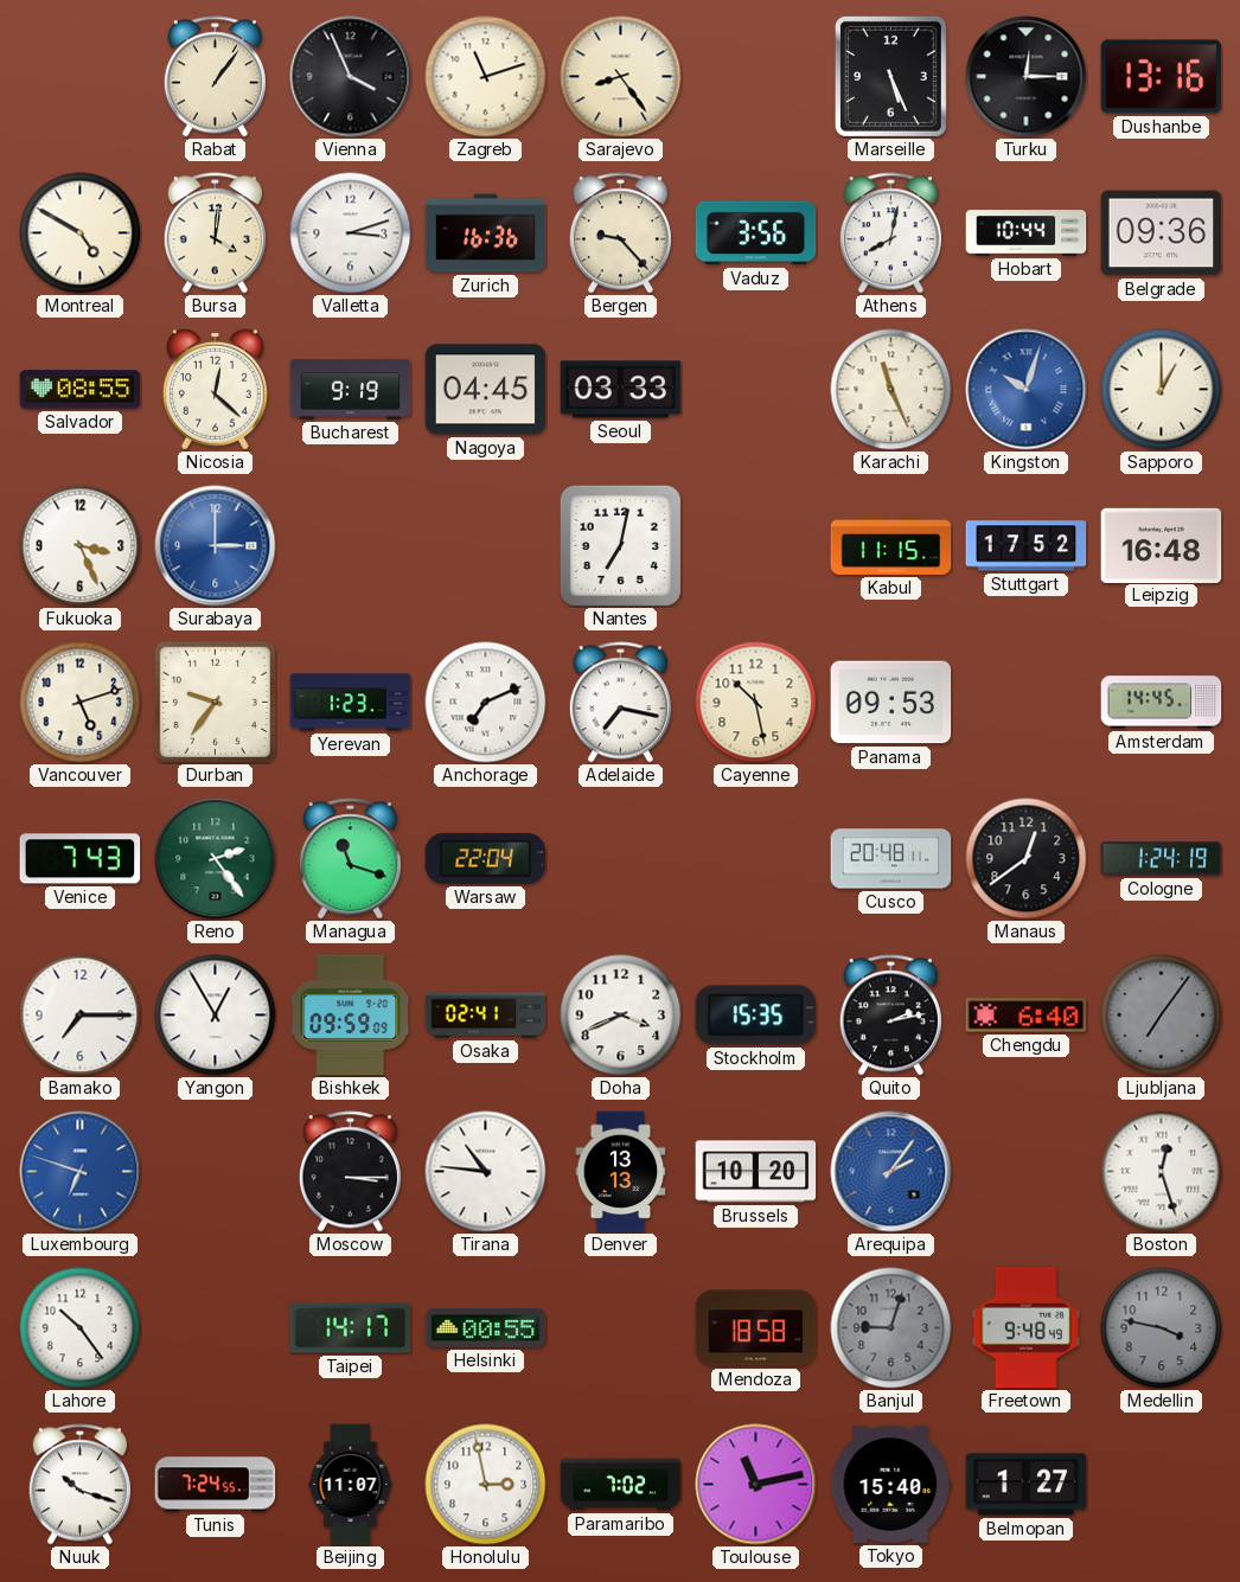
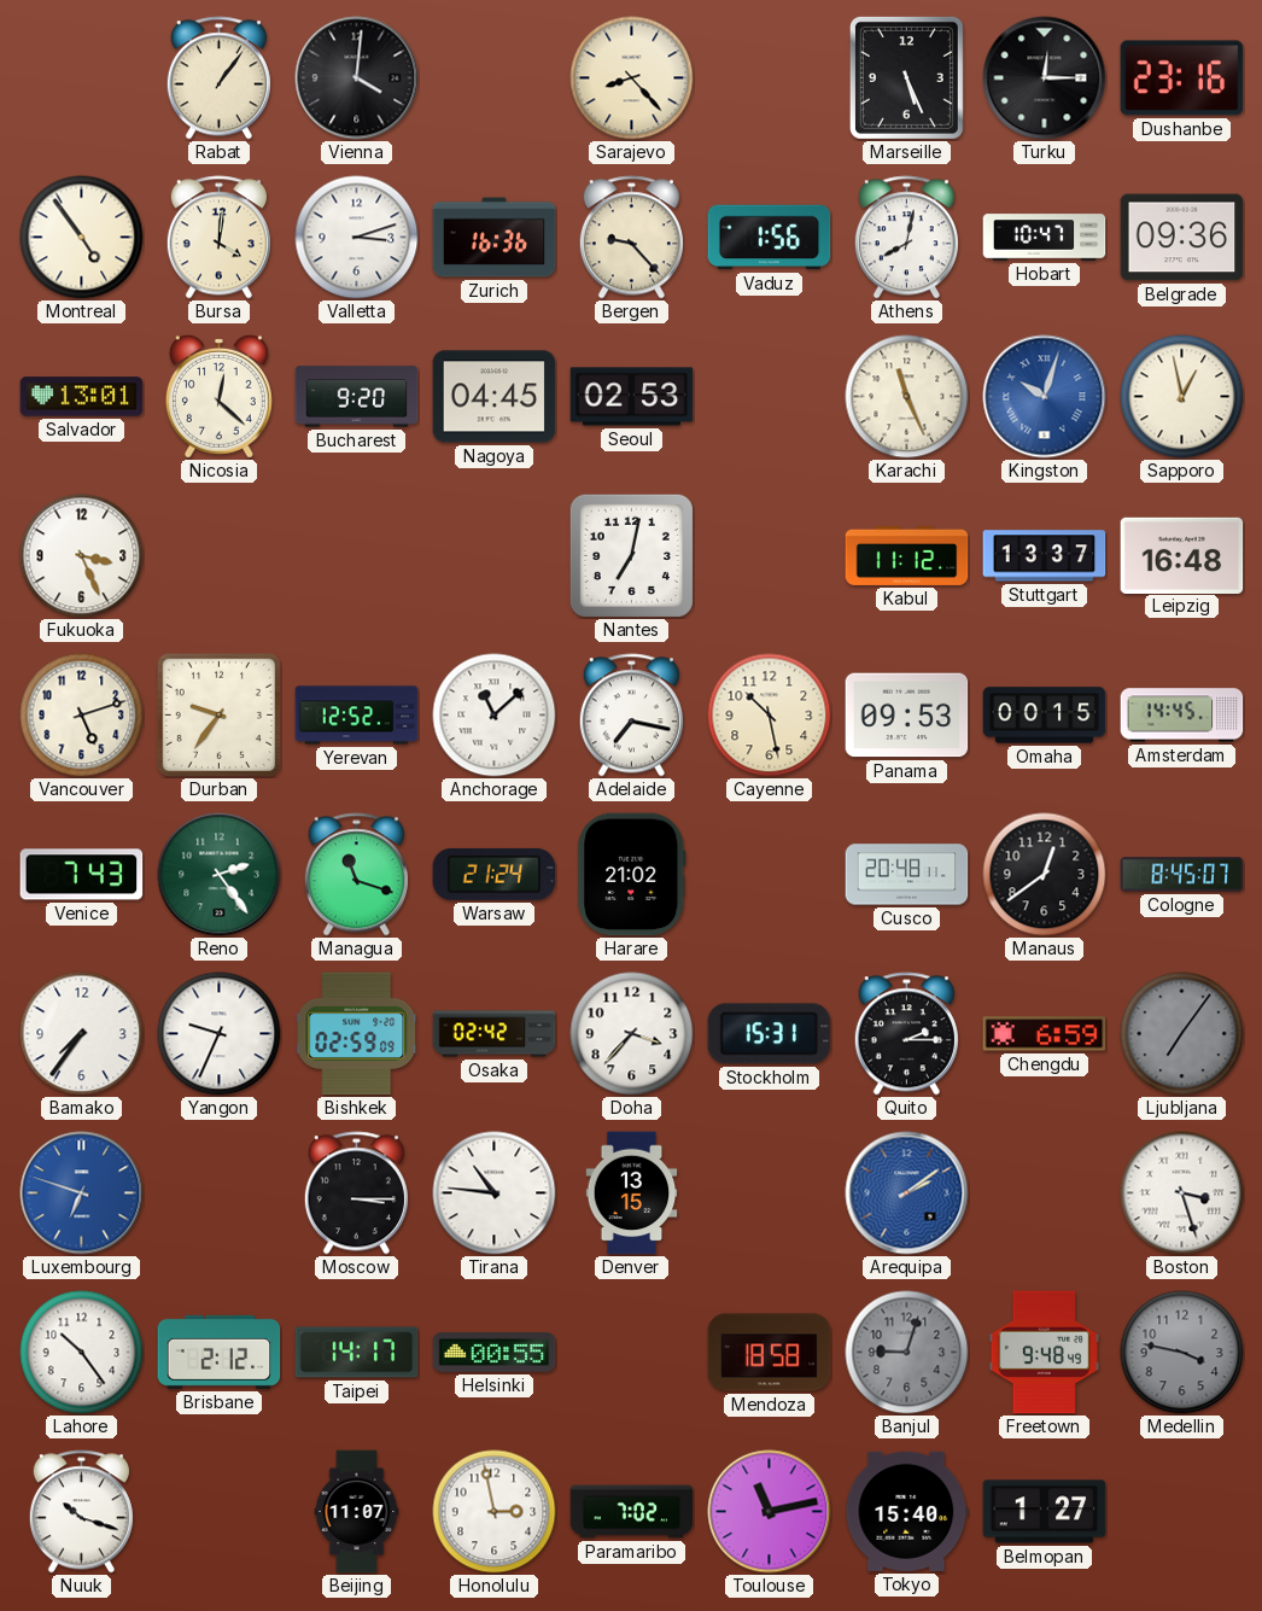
Vienna: 3:56 -> 4:01
Zagreb: 11:12 -> none
Sarajevo: 8:24 -> 8:23
Dushanbe: 13:16 -> 23:16
Montreal: 4:50 -> 4:54
Vaduz: 3:56 -> 1:56
Hobart: 10:44 -> 10:47
Salvador: 08:55 -> 13:01
Bucharest: 9:19 -> 9:20
Seoul: 03:33 -> 02:53
Sapporo: 1:00 -> 12:58
Surabaya: 3:00 -> none
Kabul: 11:15 -> 11:12
Stuttgart: 17:52 -> 13:37
Yerevan: 1:23 -> 12:52
Anchorage: 7:11 -> 11:08
Omaha: none -> 00:15
Warsaw: 22:04 -> 21:24
Harare: none -> 21:02
Cologne: 1:24 -> 8:45
Bamako: 7:15 -> 7:36
Yangon: 12:55 -> 9:34
Bishkek: 09:59 -> 02:59
Osaka: 02:41 -> 02:42
Doha: 3:41 -> 3:37
Stockholm: 15:35 -> 15:31
Quito: 2:13 -> 2:15
Chengdu: 6:40 -> 6:59
Denver: 13:13 -> 13:15
Brussels: 10:20 -> none
Arequipa: 2:06 -> 2:09
Boston: 12:27 -> 3:27
Brisbane: none -> 2:12
Tunis: 7:24 -> none
